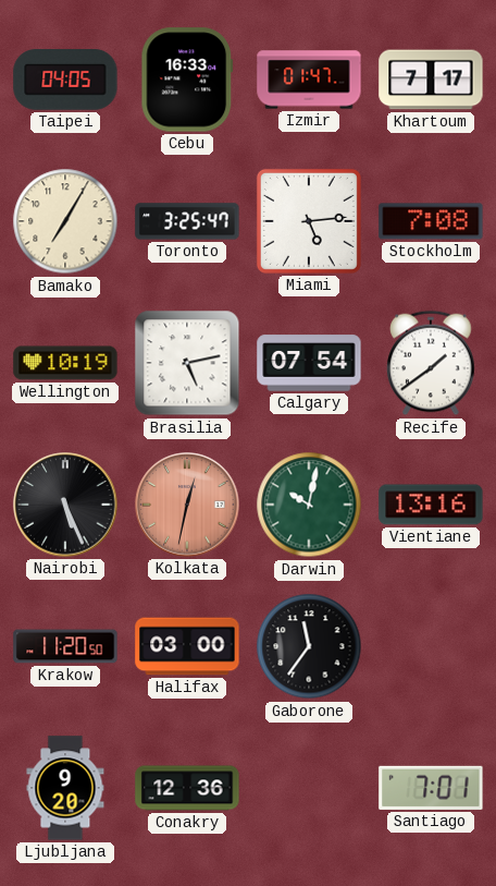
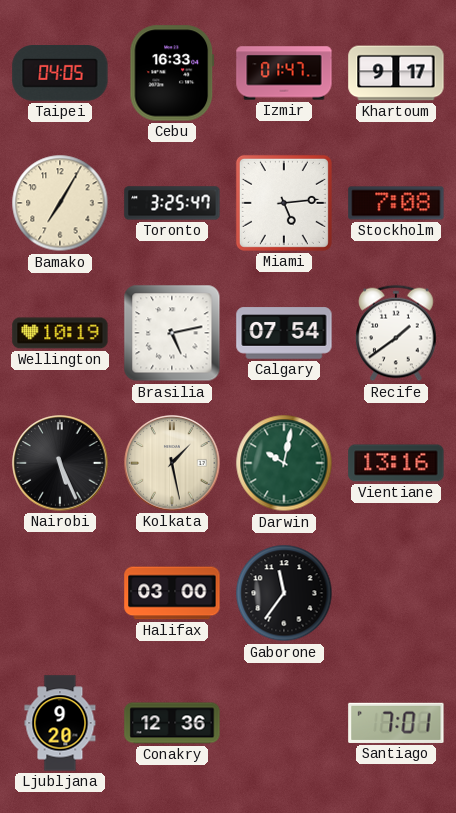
Khartoum: 7:17 -> 9:17
Kolkata: 12:32 -> 1:28
Kolkata dial: salmon -> cream
Krakow: 11:20 -> none
